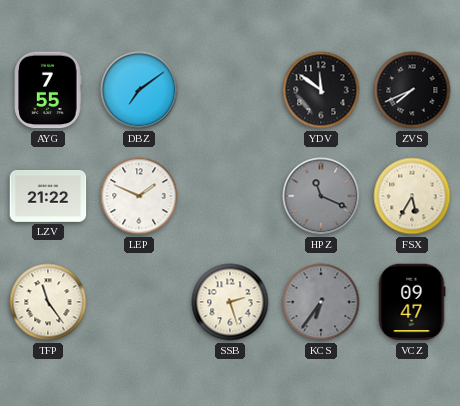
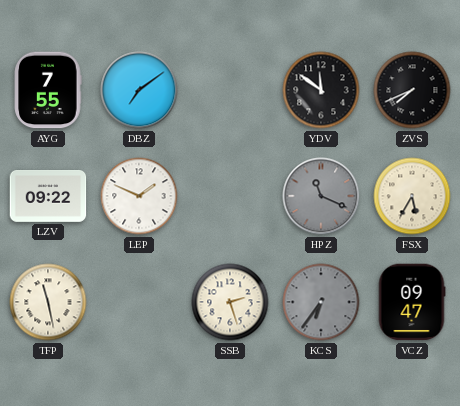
LZV: 21:22 -> 09:22
TFP: 11:24 -> 11:28
